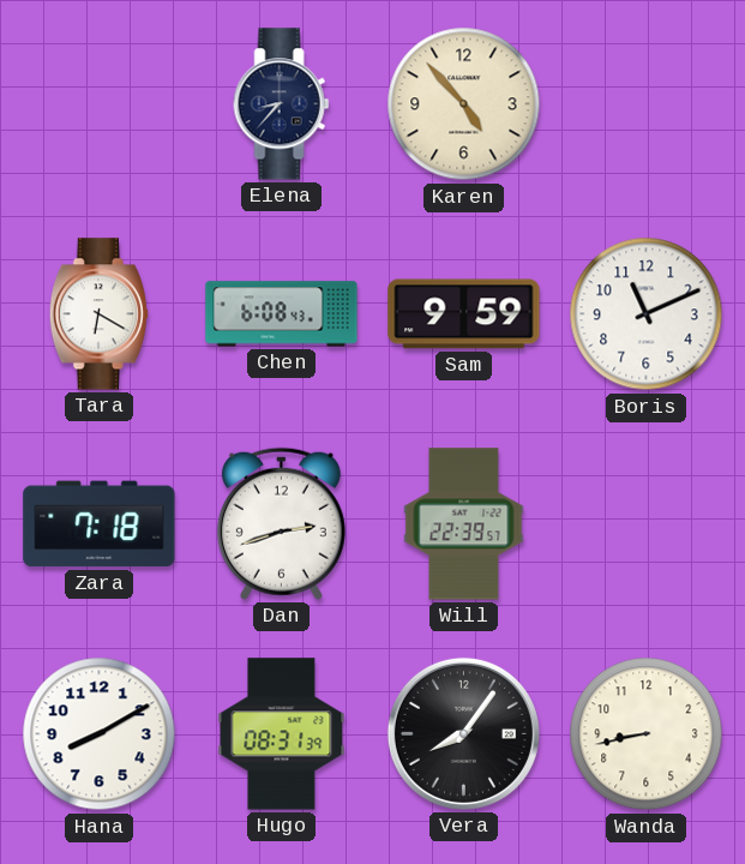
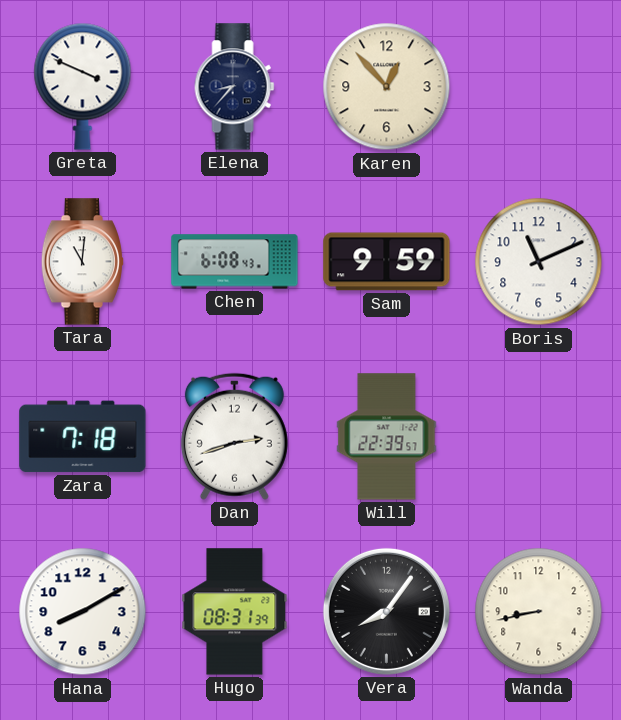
Greta: none -> 3:49
Karen: 4:53 -> 12:53
Tara: 6:20 -> 11:01
